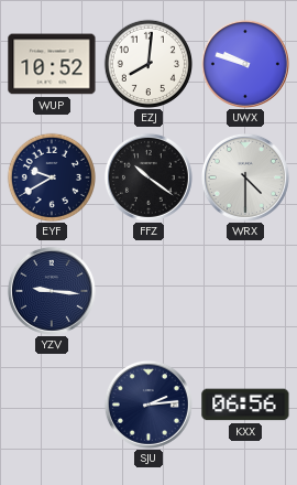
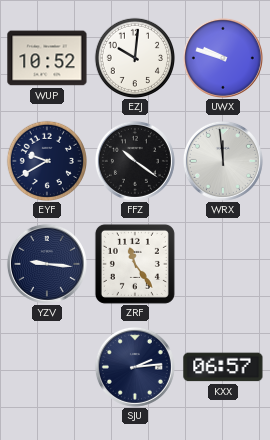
EZJ: 8:01 -> 10:01
WRX: 4:30 -> 11:59
ZRF: none -> 11:24
KXX: 06:56 -> 06:57
